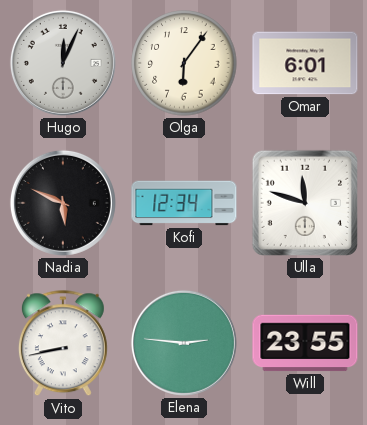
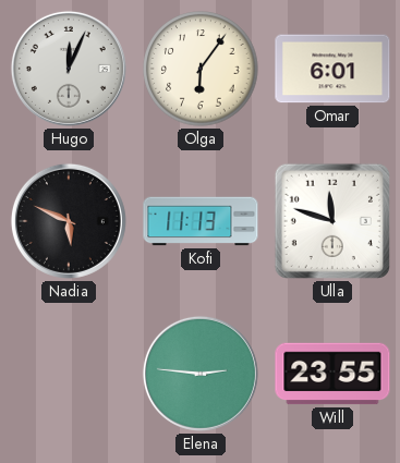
Kofi: 12:34 -> 11:13
Vito: 8:43 -> none
